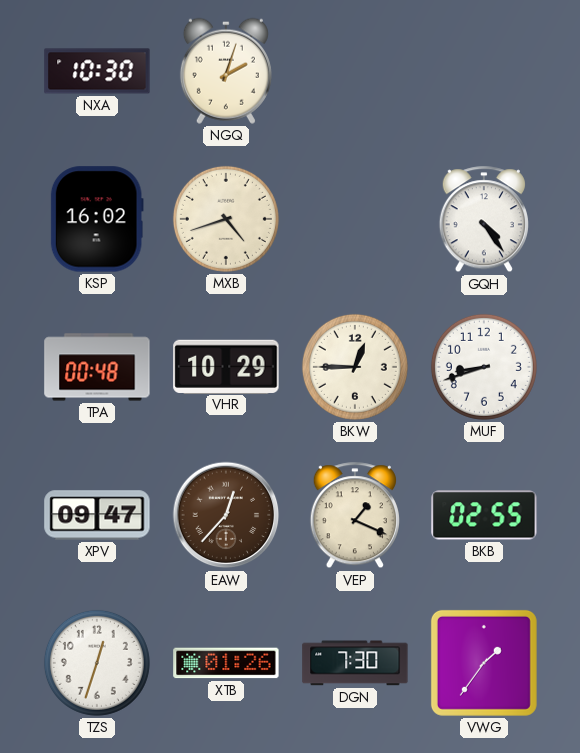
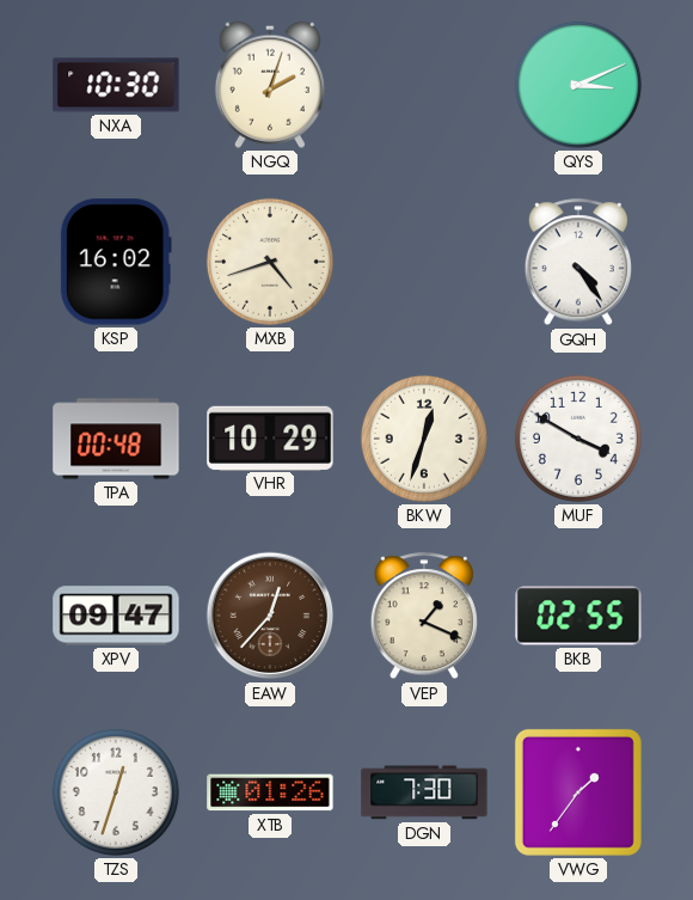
QYS: none -> 3:11
BKW: 12:45 -> 12:33
MUF: 8:42 -> 3:50
